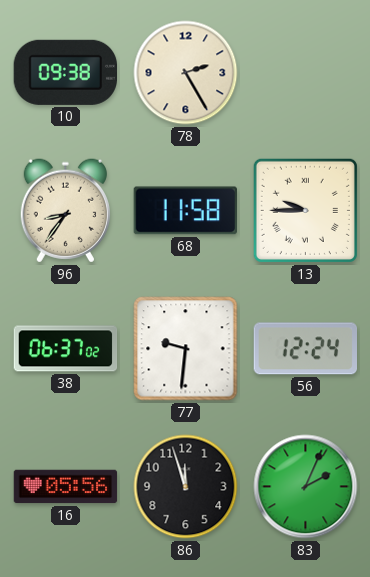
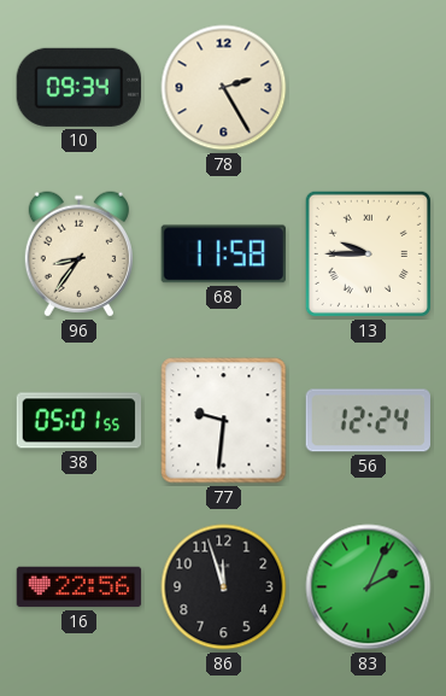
10: 09:38 -> 09:34
38: 06:37 -> 05:01
16: 05:56 -> 22:56
